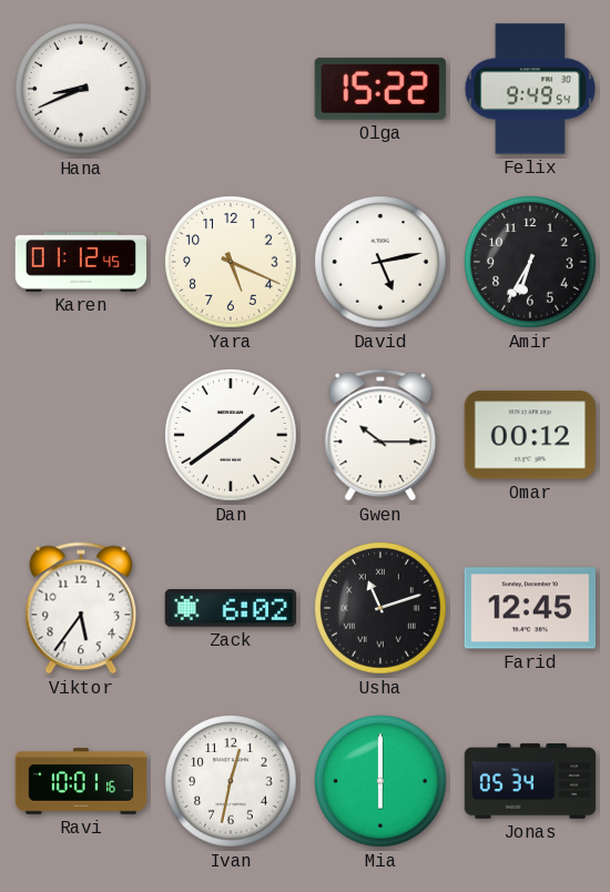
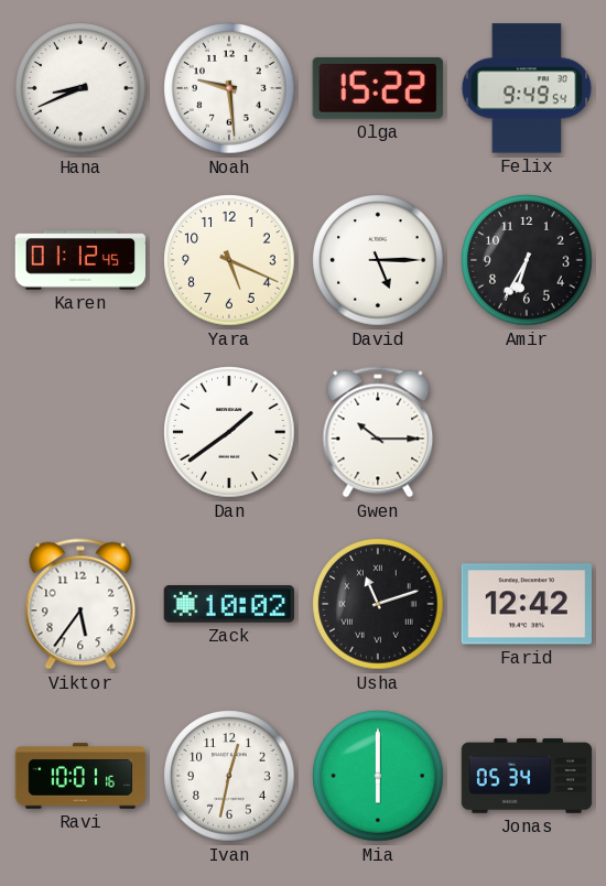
Noah: none -> 9:29
David: 5:13 -> 5:15
Omar: 00:12 -> none
Zack: 6:02 -> 10:02
Farid: 12:45 -> 12:42
